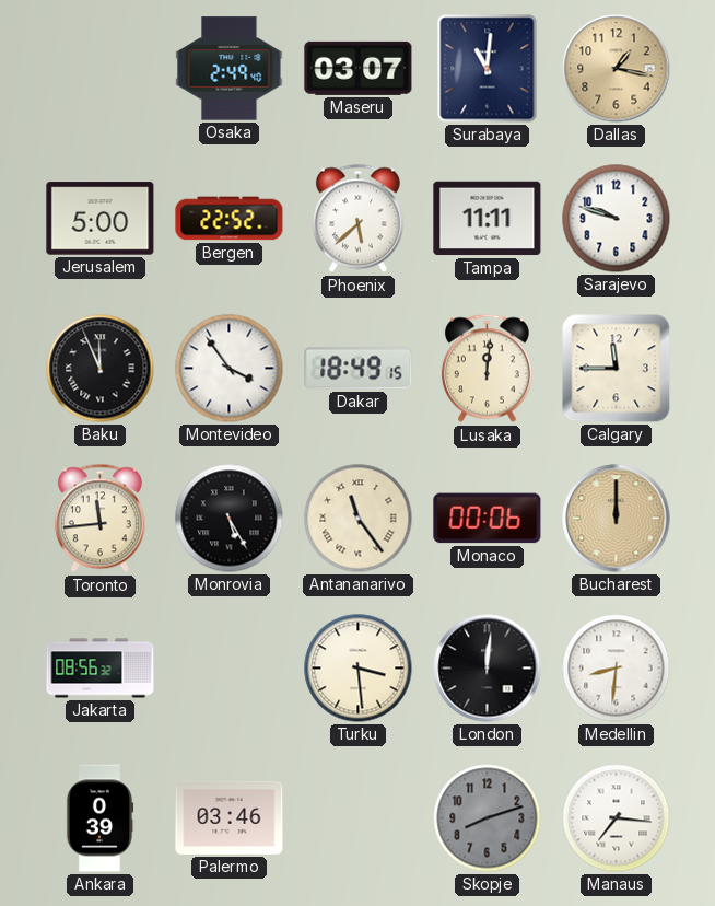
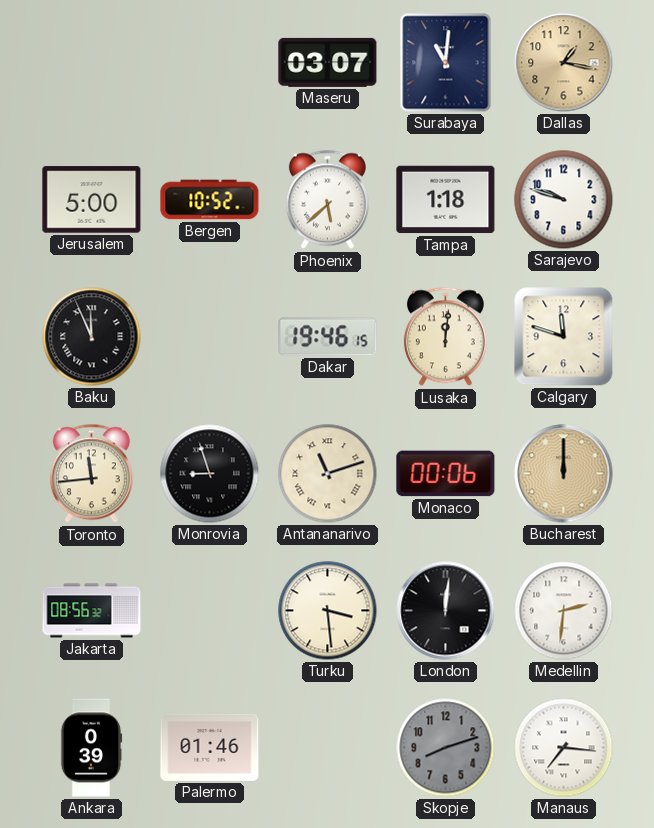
Osaka: 2:49 -> none
Bergen: 22:52 -> 10:52
Tampa: 11:11 -> 1:18
Montevideo: 3:54 -> none
Dakar: 18:49 -> 19:46
Calgary: 11:45 -> 11:48
Monrovia: 5:25 -> 8:57
Antananarivo: 11:24 -> 11:12
Medellin: 8:31 -> 2:31
Palermo: 03:46 -> 01:46
